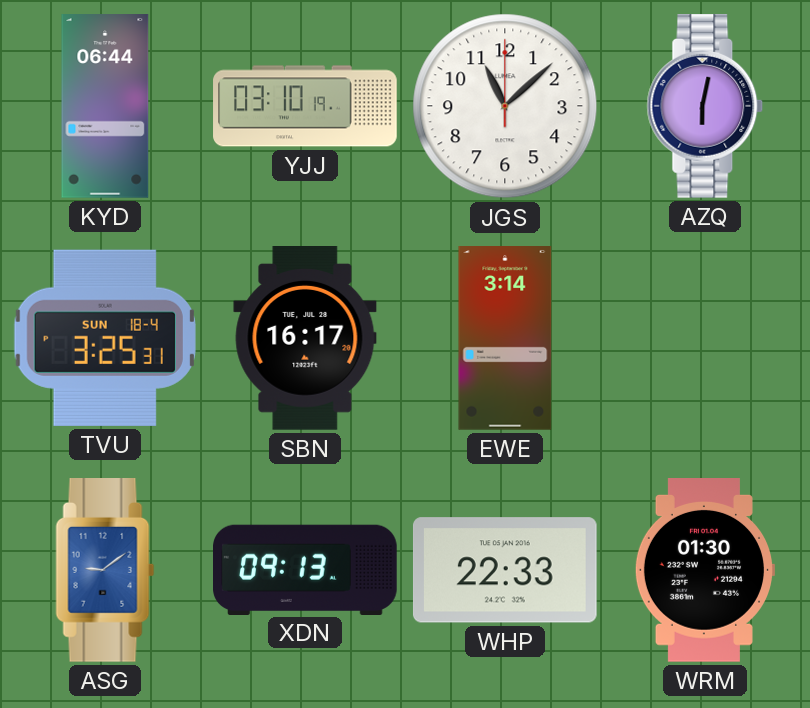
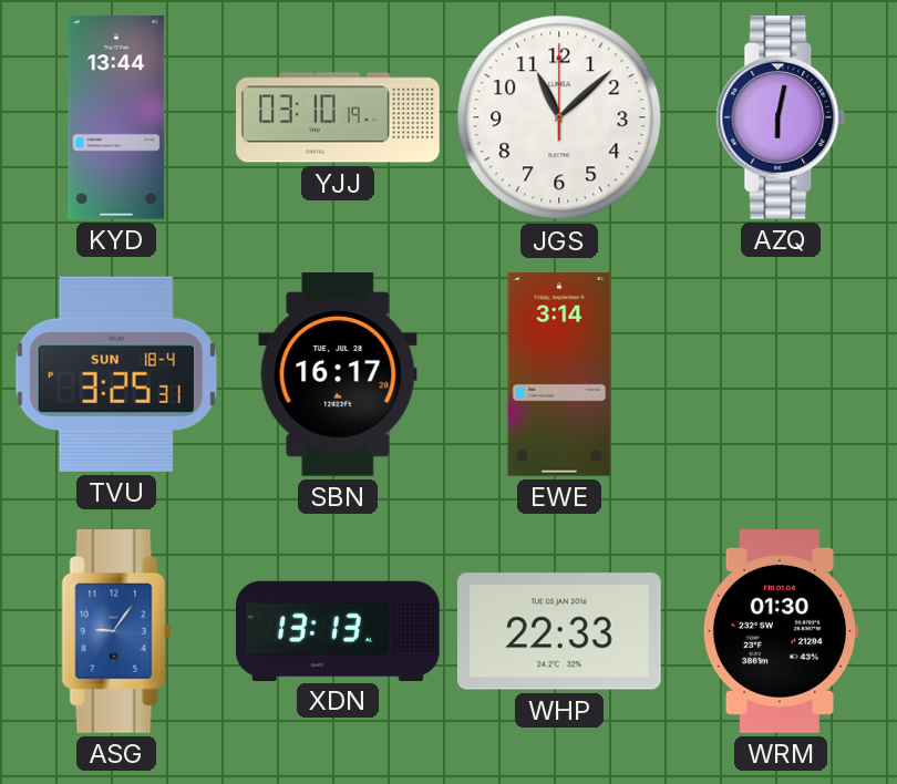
KYD: 06:44 -> 13:44
ASG: 9:09 -> 9:06
XDN: 09:13 -> 13:13
